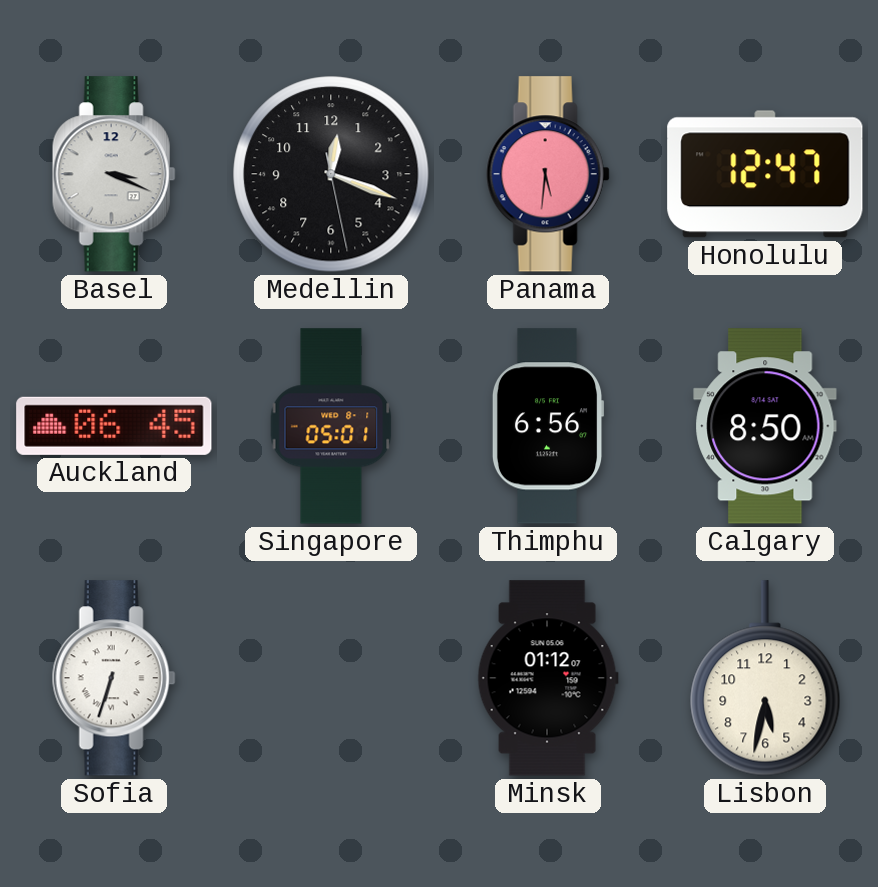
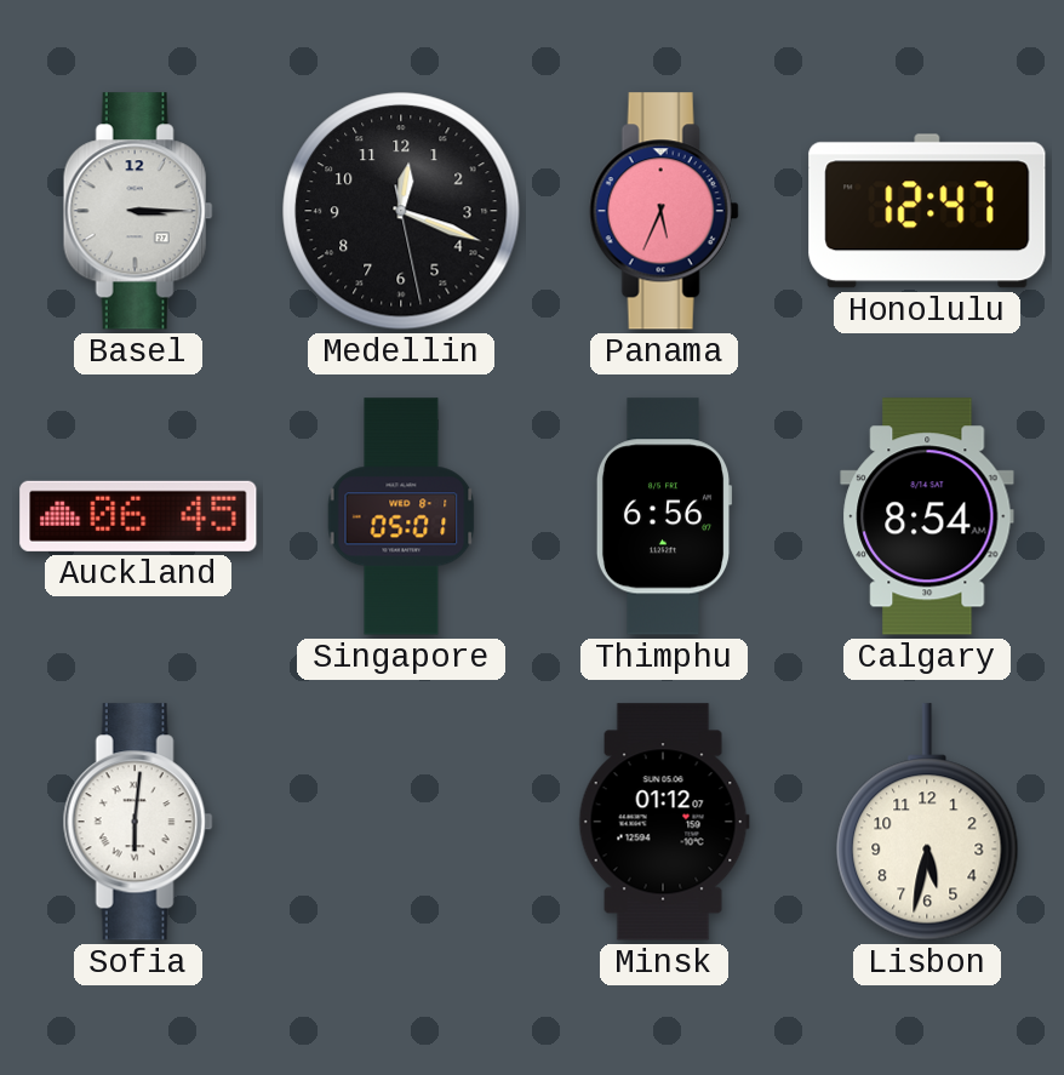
Basel: 3:19 -> 3:15
Panama: 5:31 -> 5:34
Calgary: 8:50 -> 8:54
Sofia: 6:33 -> 6:01
